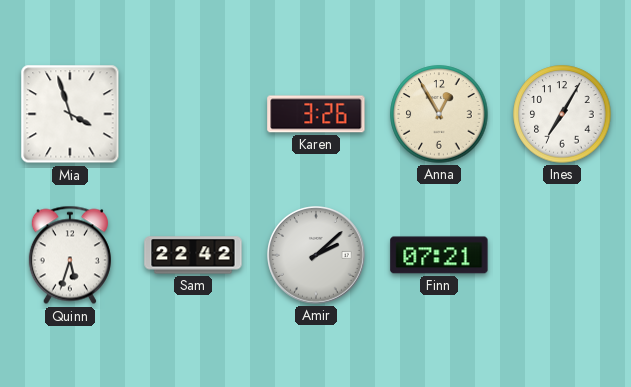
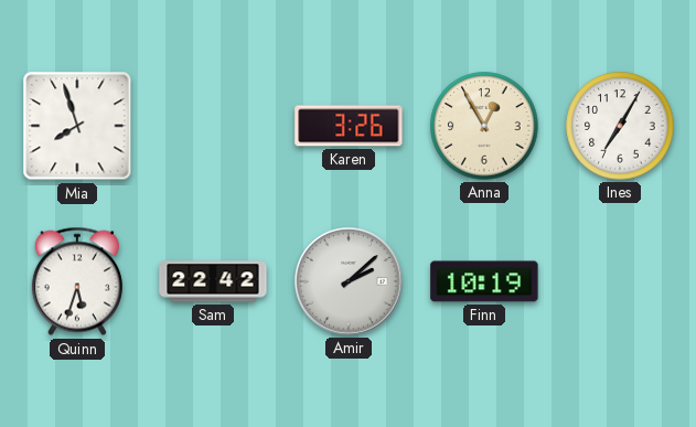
Mia: 3:57 -> 7:57
Finn: 07:21 -> 10:19
